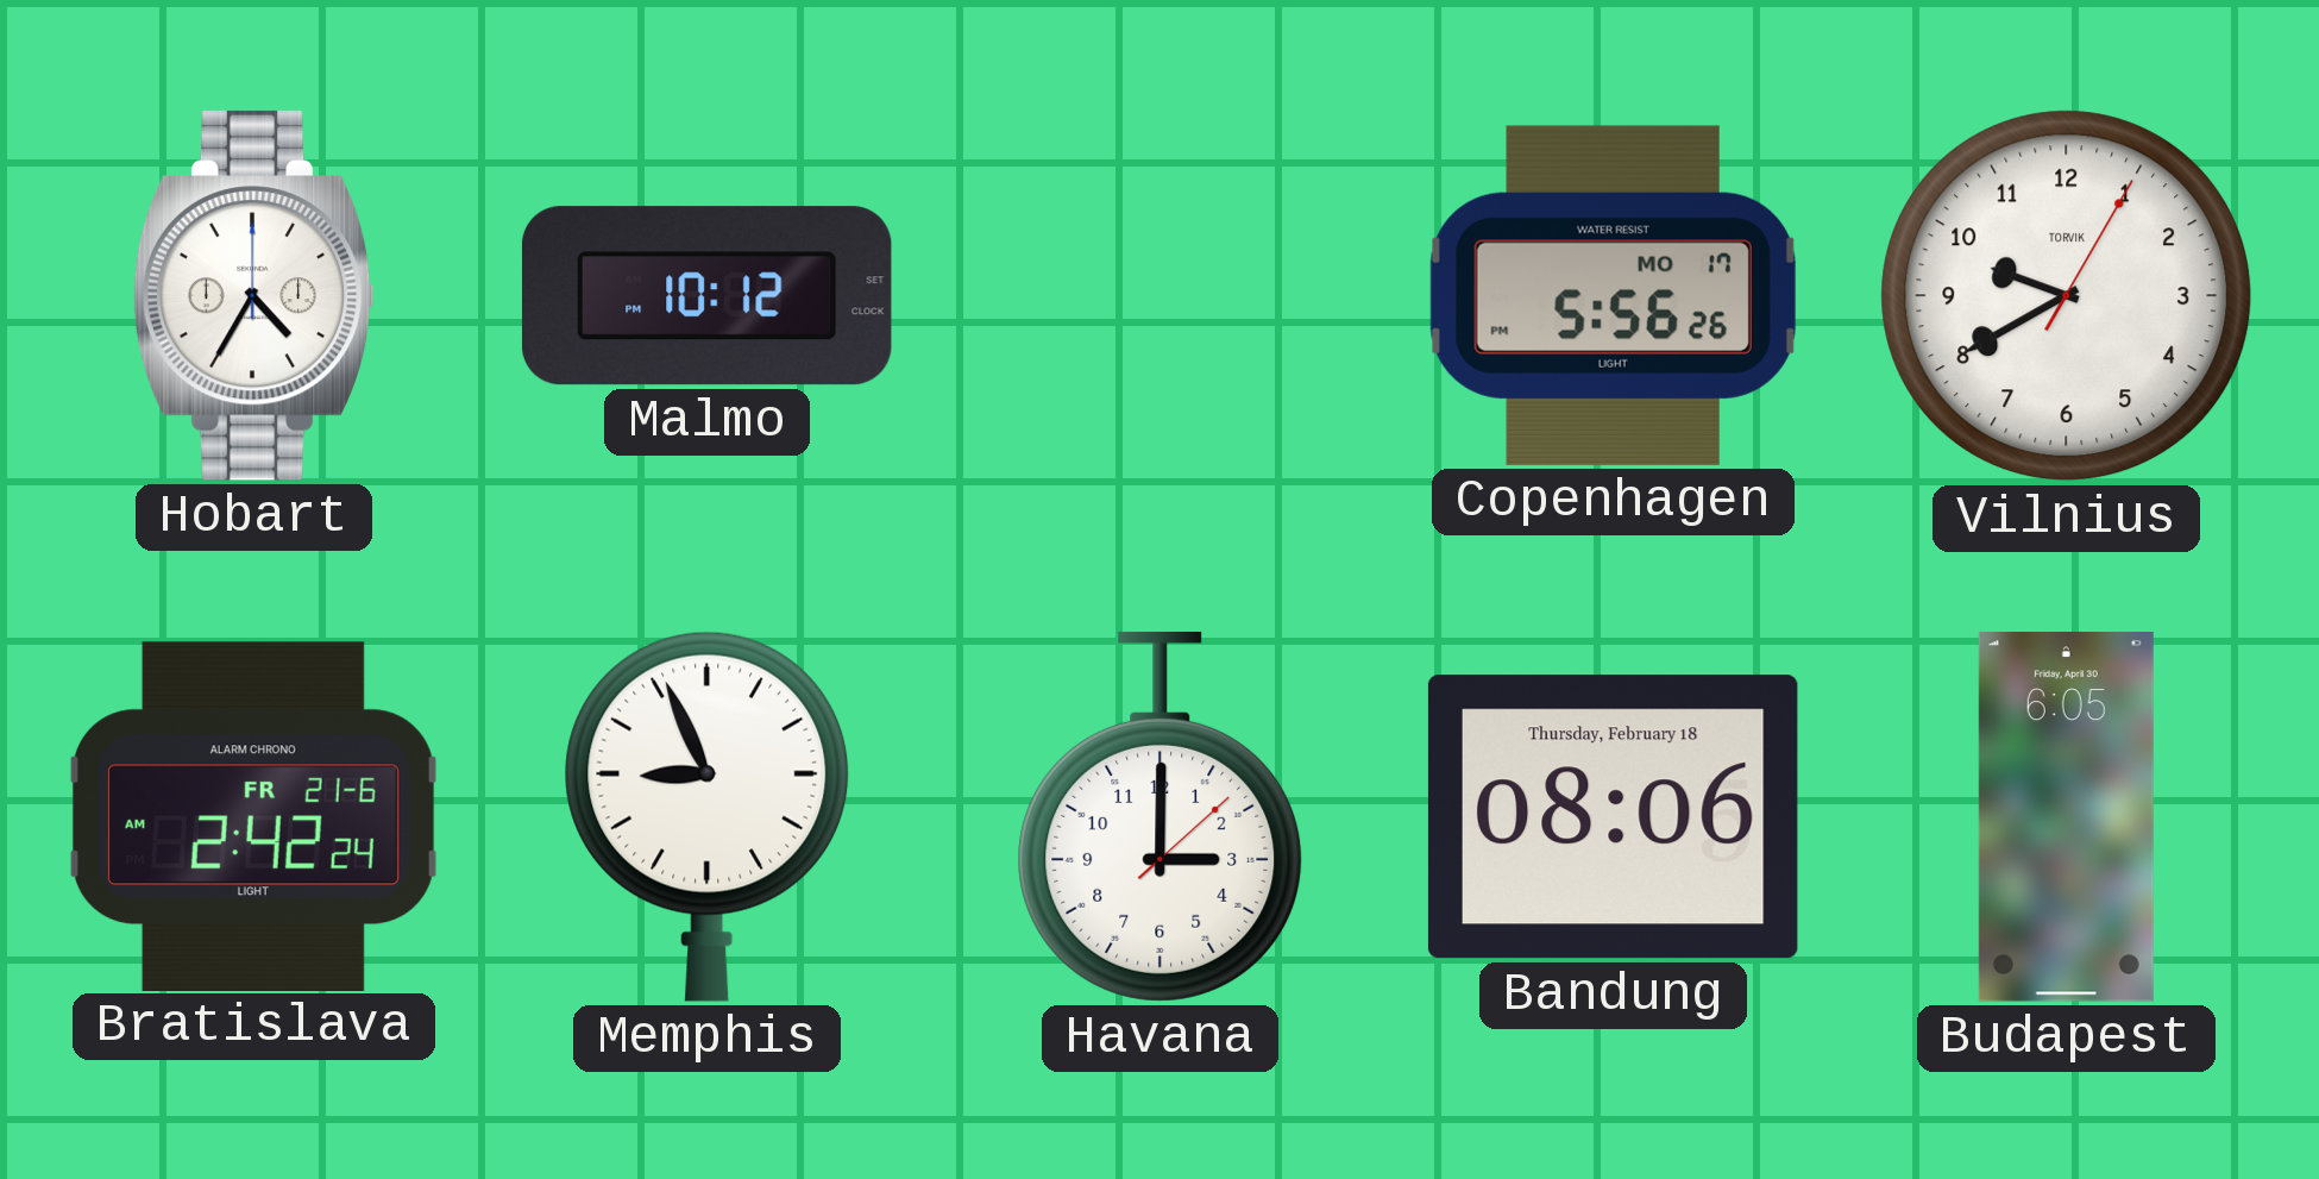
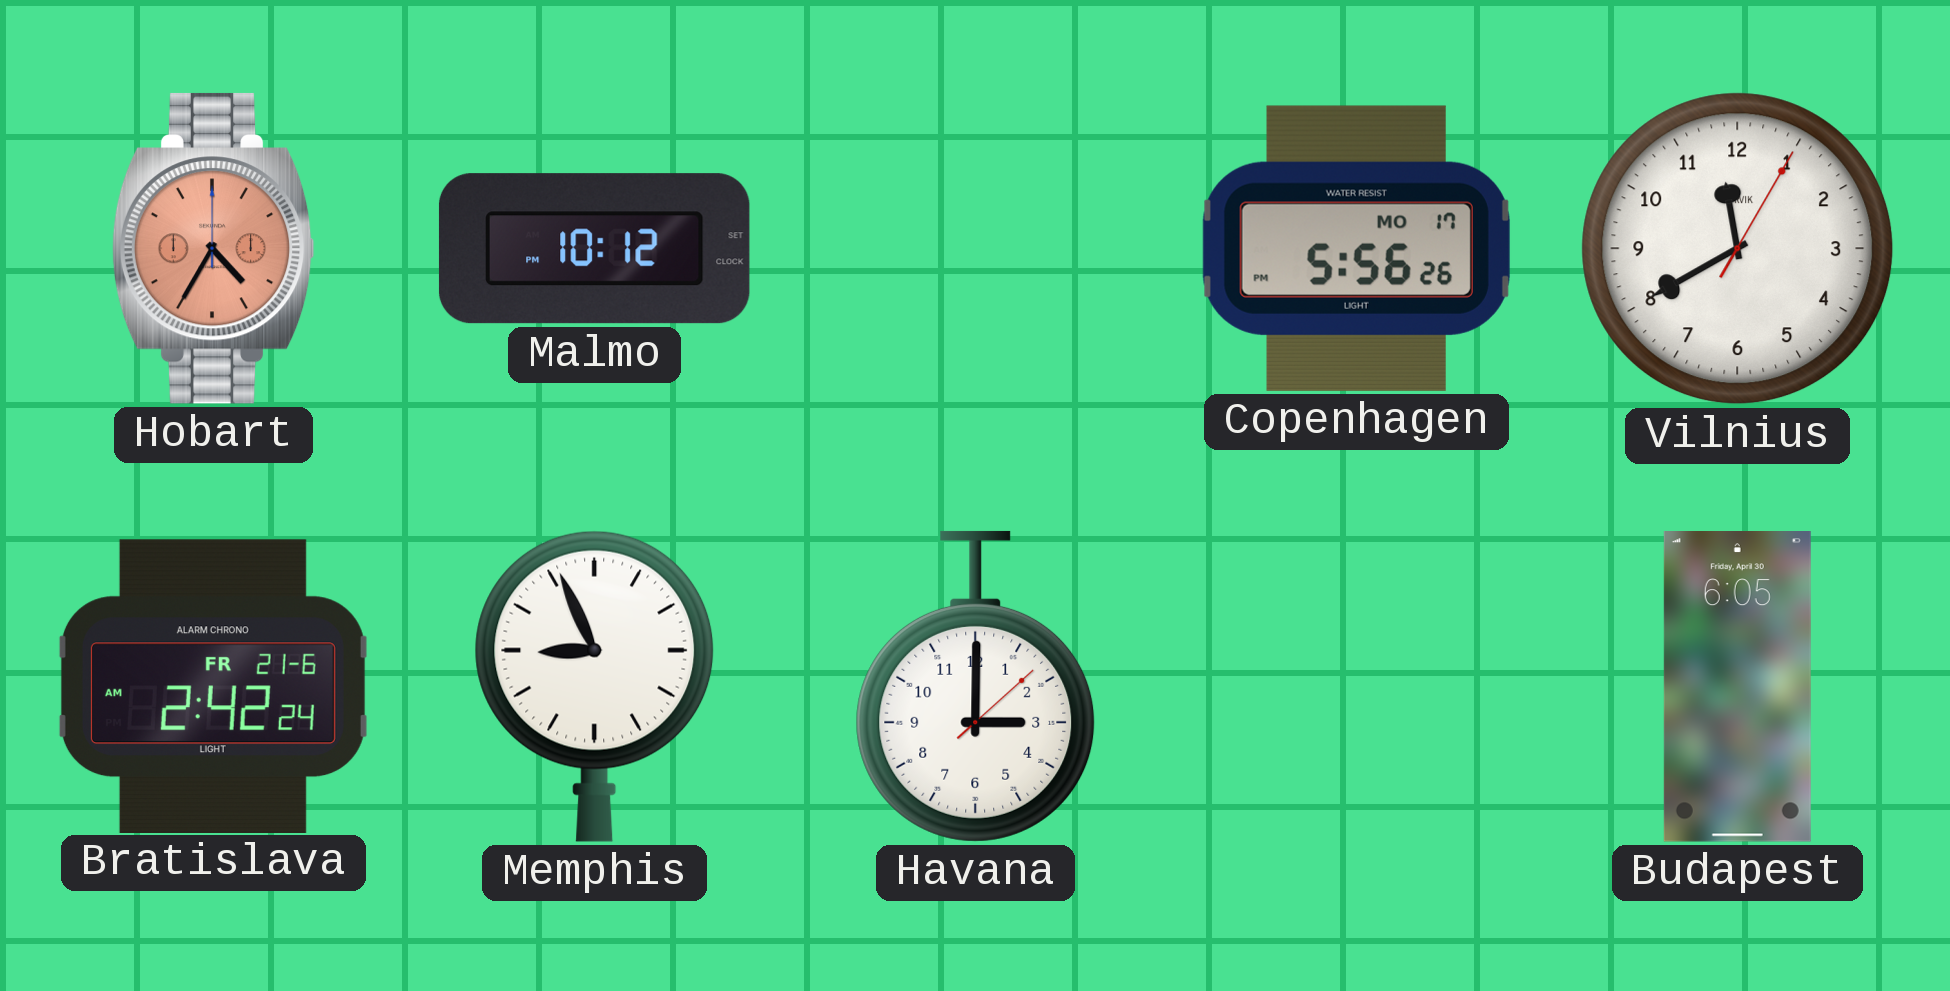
Hobart dial: white -> salmon
Vilnius: 9:40 -> 11:40
Bandung: 08:06 -> none
